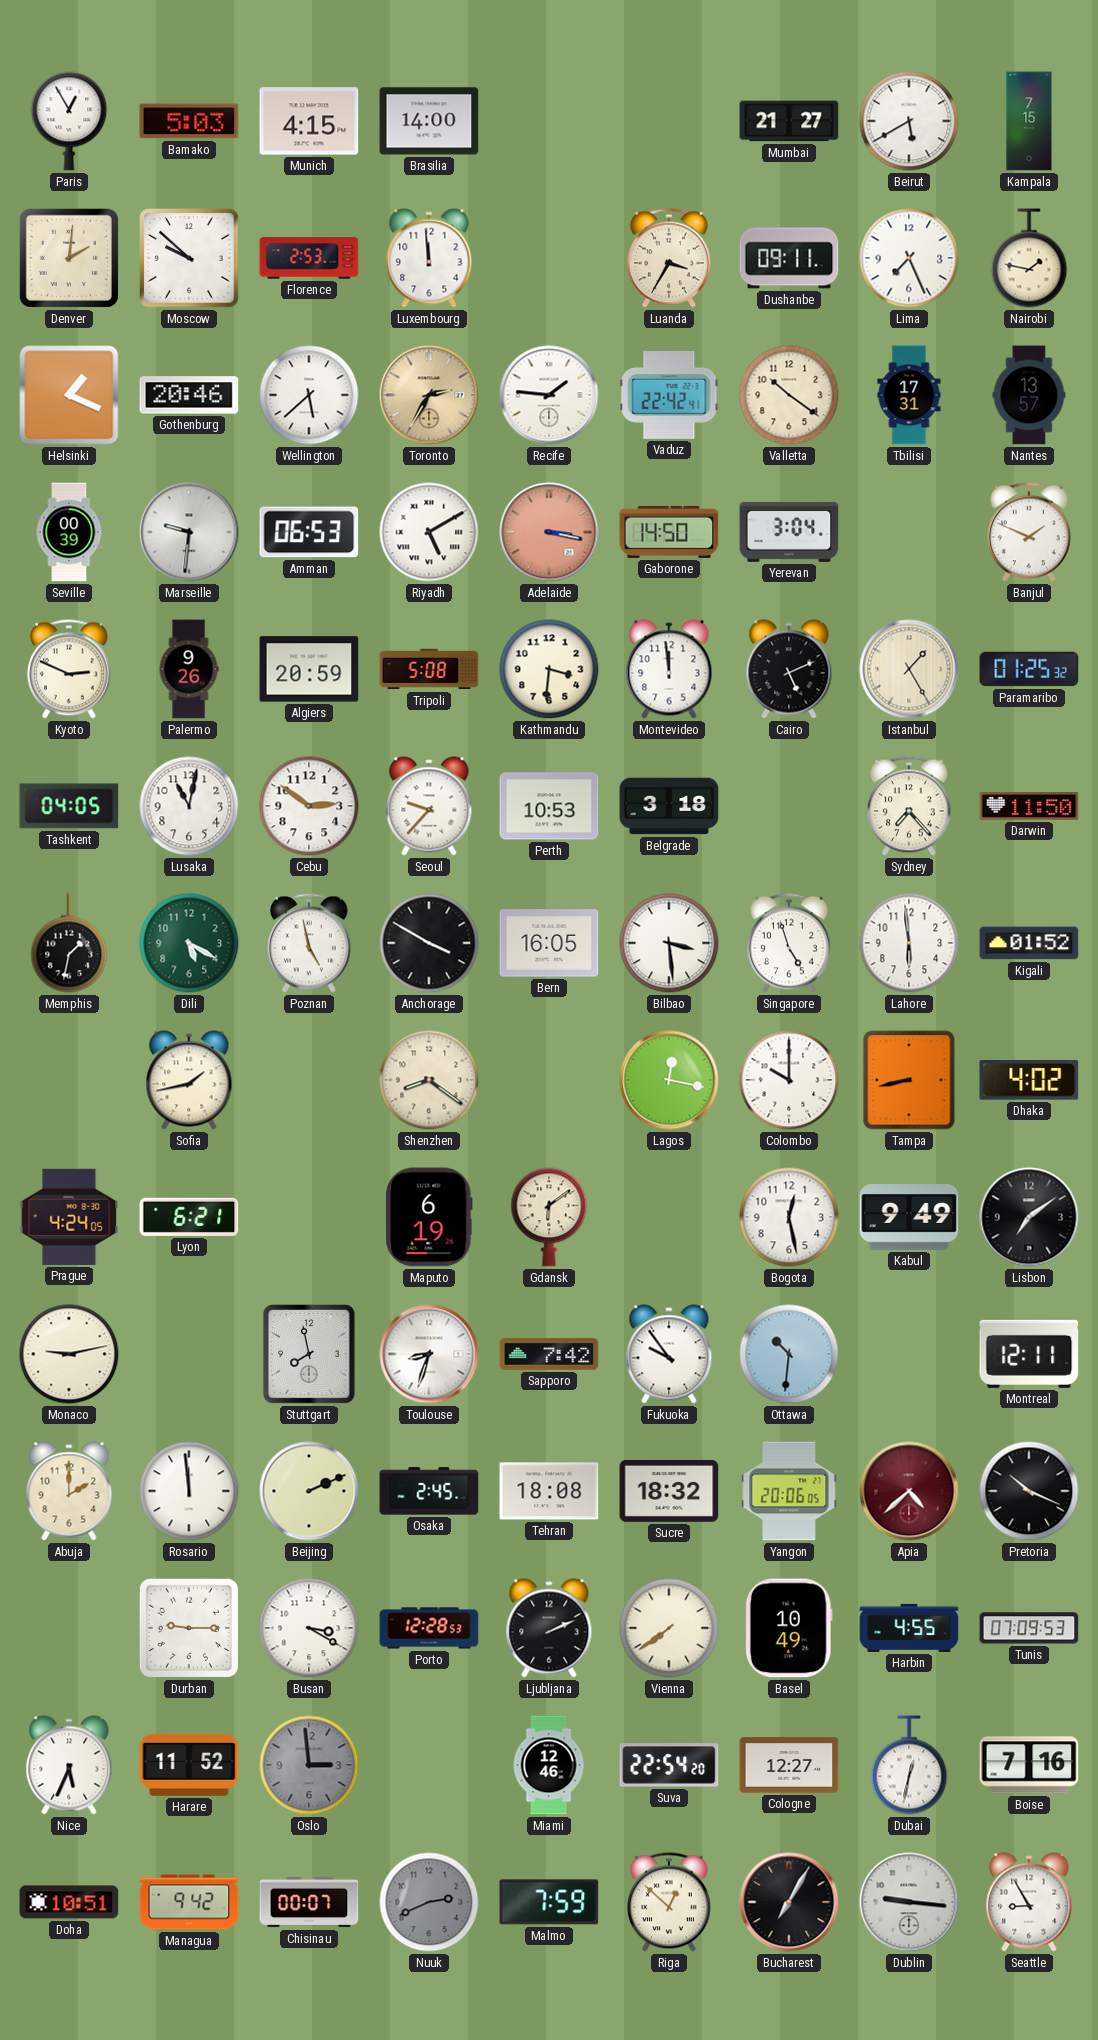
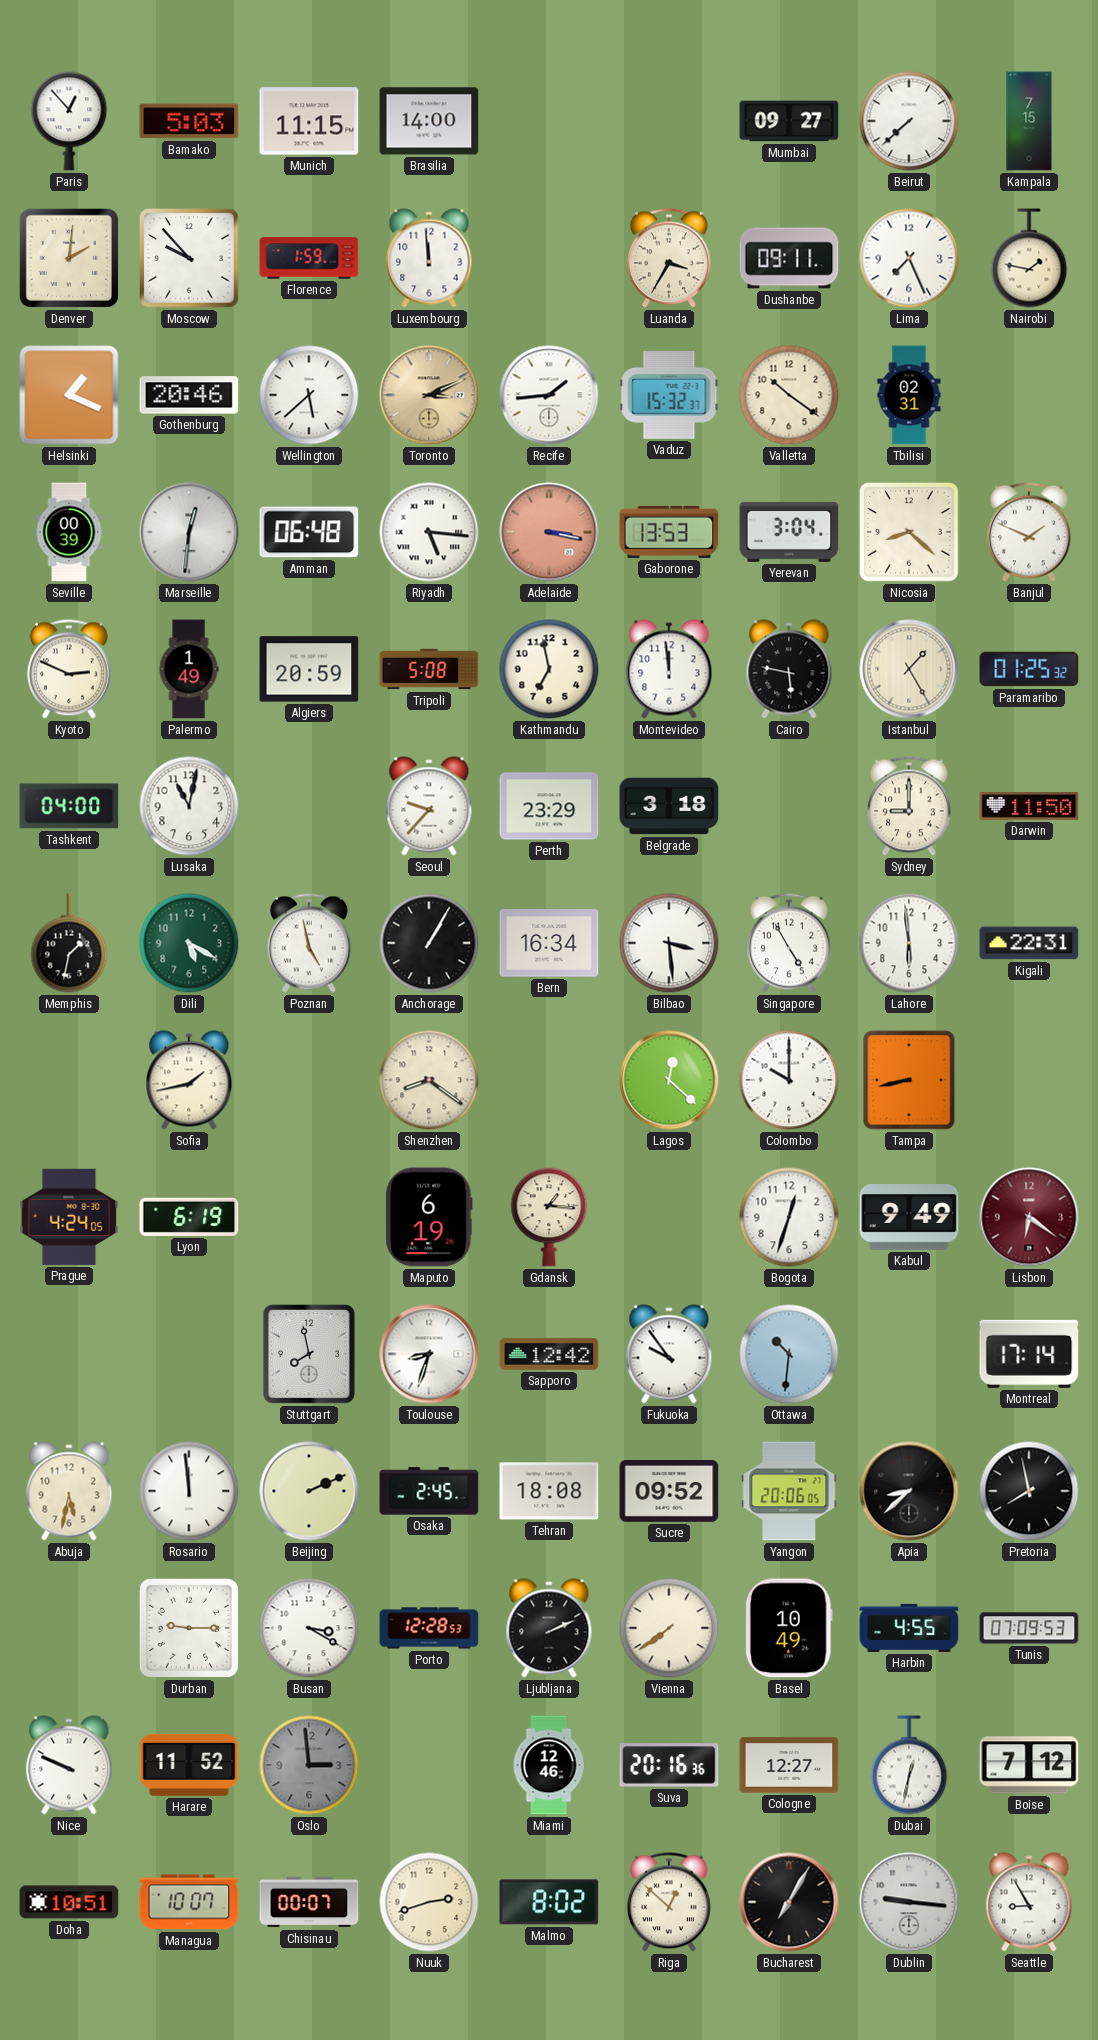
Paris: 12:55 -> 12:53
Munich: 4:15 -> 11:15
Mumbai: 21:27 -> 09:27
Beirut: 5:40 -> 7:38
Moscow: 9:52 -> 9:53
Florence: 2:53 -> 1:59
Toronto: 2:35 -> 3:11
Recife: 1:46 -> 1:44
Vaduz: 22:42 -> 15:32
Tbilisi: 17:31 -> 02:31
Nantes: 13:57 -> none
Marseille: 9:31 -> 12:31
Amman: 06:53 -> 06:48
Riyadh: 5:10 -> 5:16
Gaborone: 14:50 -> 13:53
Nicosia: none -> 8:22
Palermo: 9:26 -> 1:49
Kathmandu: 3:31 -> 6:58
Cairo: 5:11 -> 5:47
Tashkent: 04:05 -> 04:00
Cebu: 2:51 -> none
Perth: 10:53 -> 23:29
Sydney: 7:23 -> 9:00
Anchorage: 3:50 -> 1:05
Bern: 16:05 -> 16:34
Singapore: 4:57 -> 4:55
Kigali: 01:52 -> 22:31
Lagos: 12:17 -> 12:22
Dhaka: 4:02 -> none
Lyon: 6:21 -> 6:19
Gdansk: 6:09 -> 1:16
Bogota: 12:28 -> 12:33
Lisbon: 7:09 -> 6:21
Lisbon dial: black -> burgundy
Monaco: 9:13 -> none
Sapporo: 7:42 -> 12:42
Montreal: 12:11 -> 17:14
Abuja: 2:00 -> 5:32
Sucre: 18:32 -> 09:52
Apia: 4:38 -> 8:38
Apia dial: burgundy -> black
Pretoria: 10:19 -> 7:58
Nice: 5:34 -> 9:49
Suva: 22:54 -> 20:16
Boise: 7:16 -> 7:12
Managua: 9:42 -> 10:07
Nuuk: 2:41 -> 2:42
Nuuk dial: grey -> cream
Malmo: 7:59 -> 8:02
